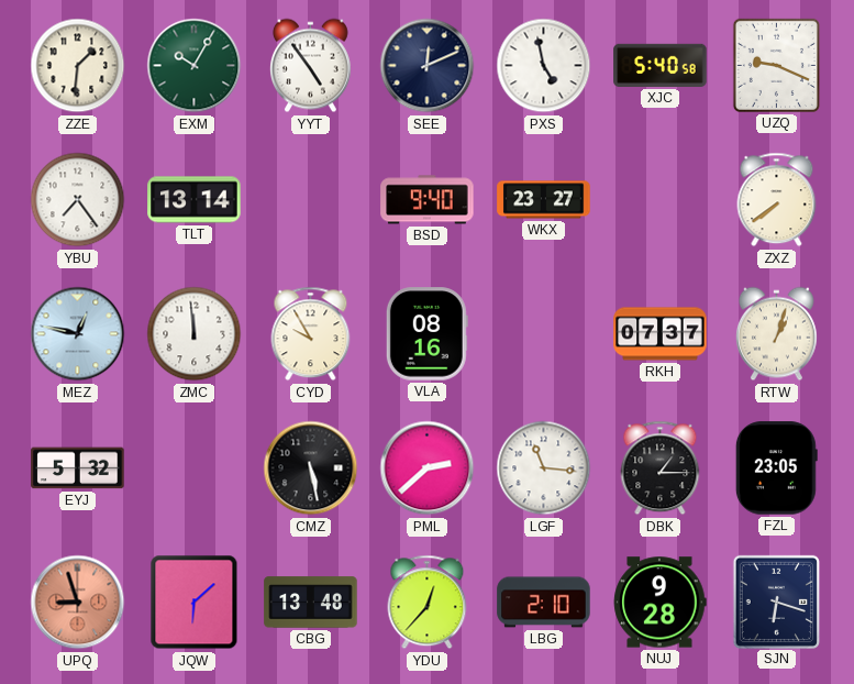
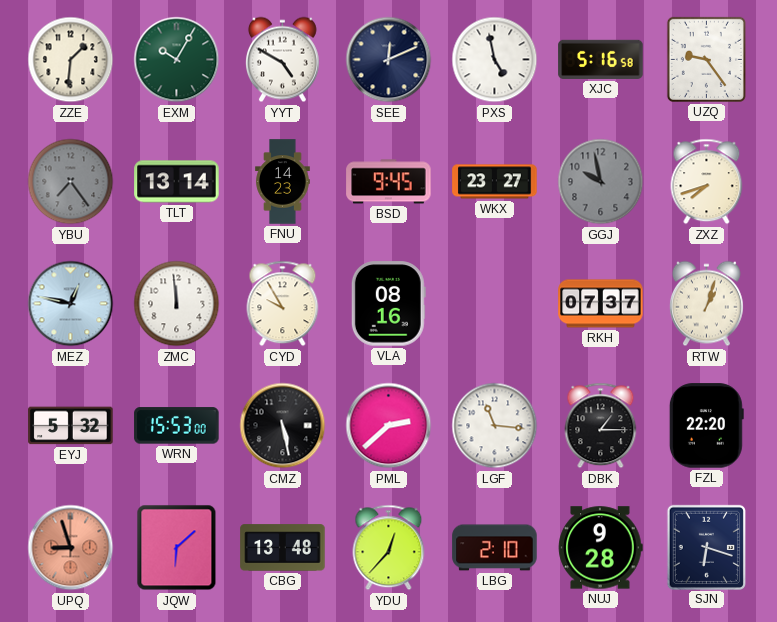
YYT: 4:54 -> 4:50
XJC: 5:40 -> 5:16
UZQ: 9:19 -> 9:24
YBU dial: white -> grey
FNU: none -> 14:23
BSD: 9:40 -> 9:45
GGJ: none -> 9:58
ZXZ: 7:39 -> 7:42
WRN: none -> 15:53
FZL: 23:05 -> 22:20
